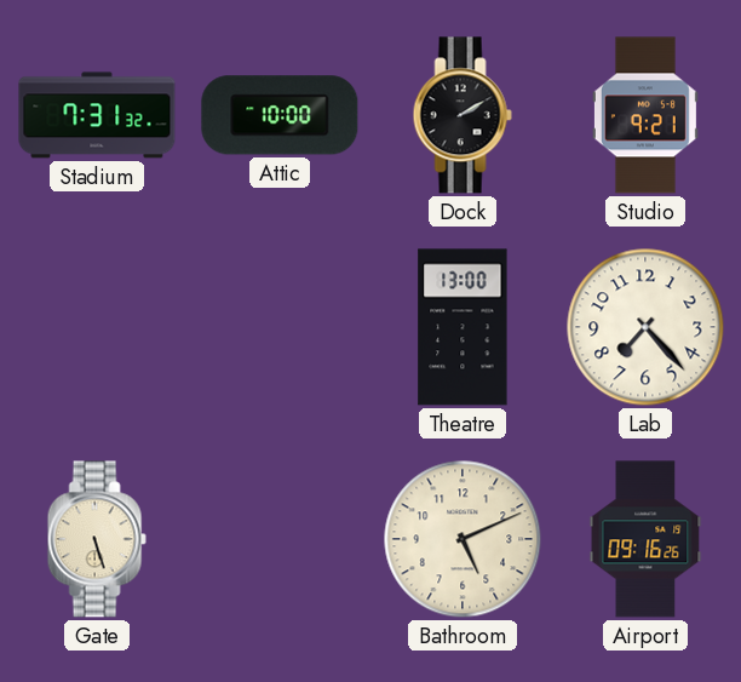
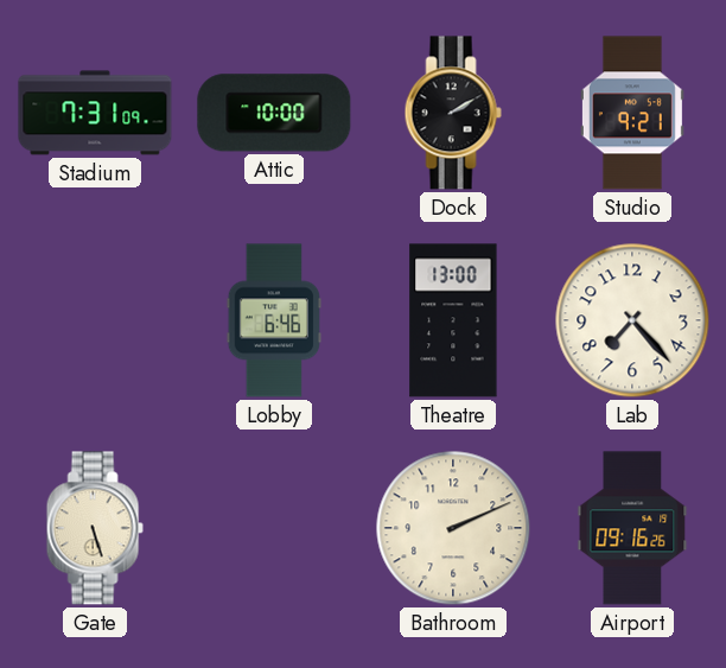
Stadium: 7:31:32 -> 7:31:09
Lobby: none -> 6:46
Bathroom: 5:11 -> 2:11
